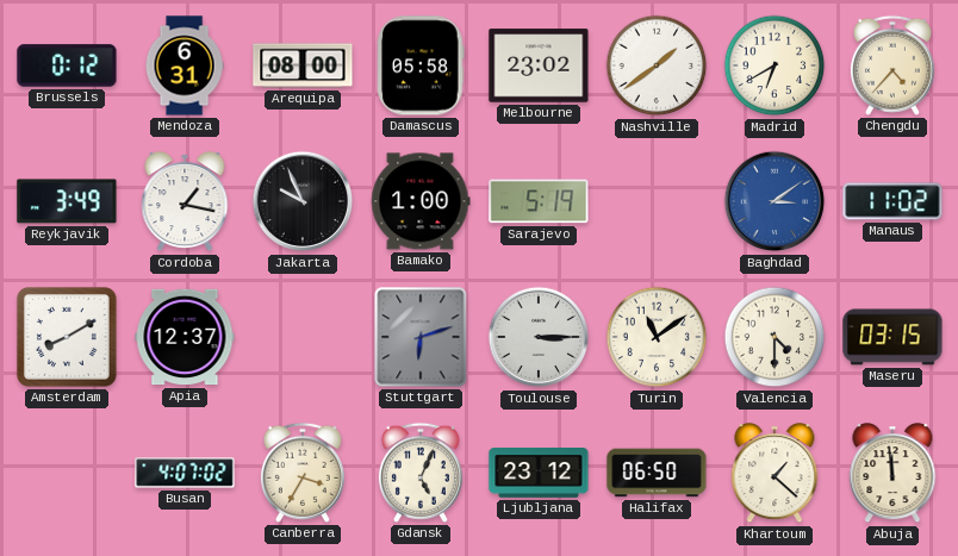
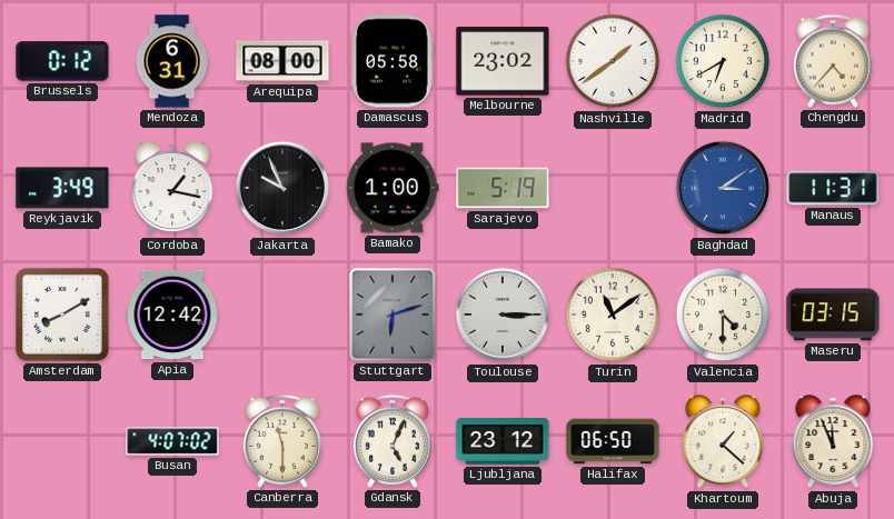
Manaus: 11:02 -> 11:31
Apia: 12:37 -> 12:42
Canberra: 3:35 -> 11:30
Abuja: 11:59 -> 11:56
